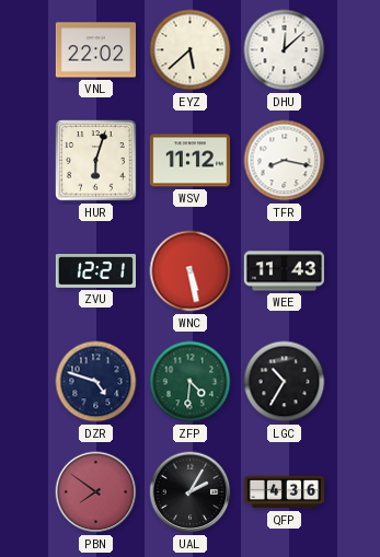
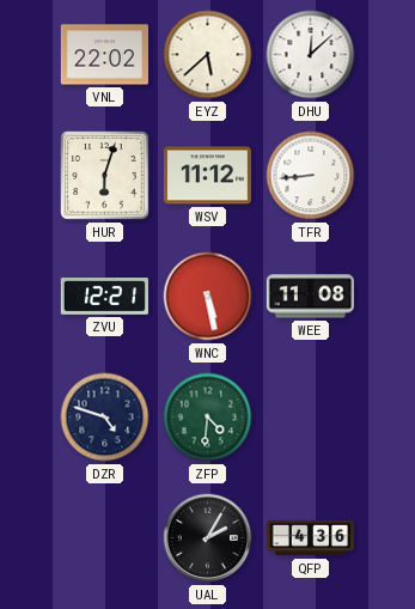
TFR: 8:17 -> 8:44
WEE: 11:43 -> 11:08
LGC: 10:35 -> none
PBN: 7:51 -> none
